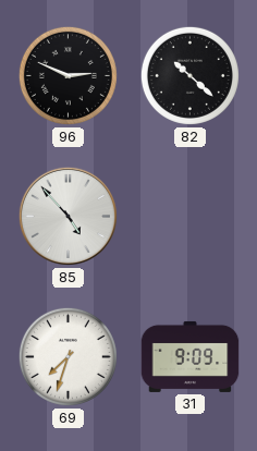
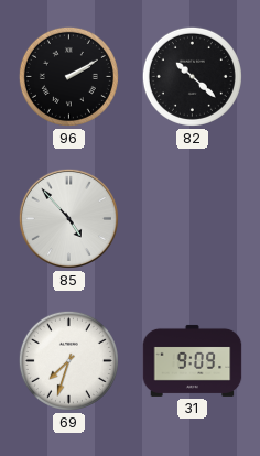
96: 2:49 -> 2:10
